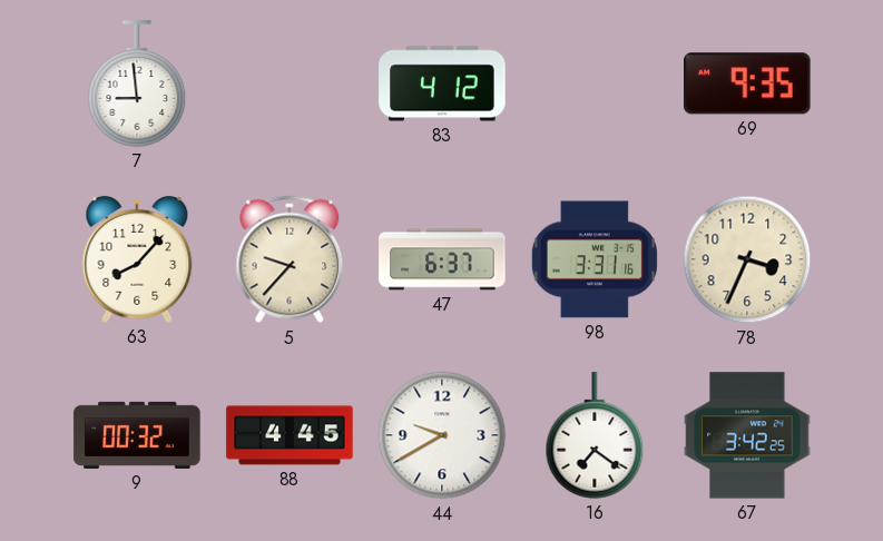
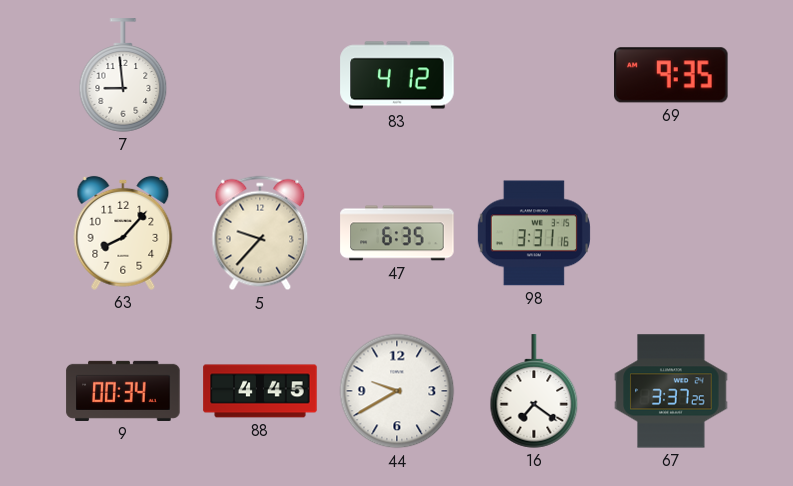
47: 6:37 -> 6:35
78: 3:34 -> none
9: 00:32 -> 00:34
67: 3:42 -> 3:37
